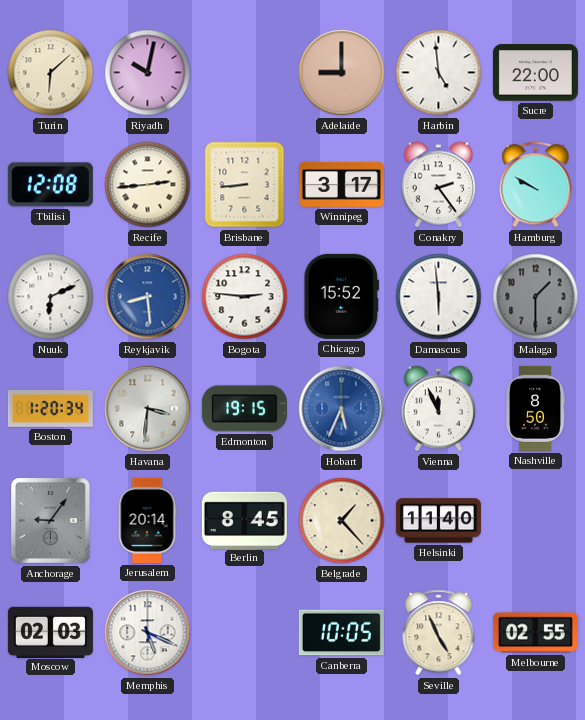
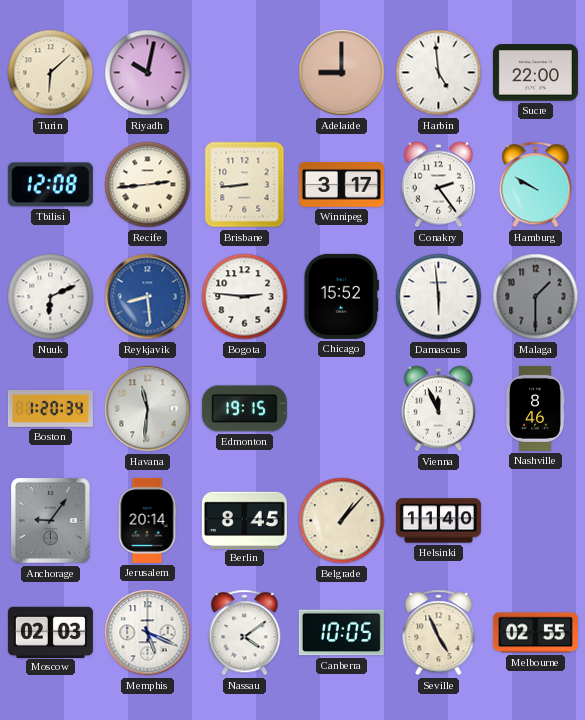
Havana: 3:31 -> 11:31
Hobart: 5:34 -> none
Nashville: 8:50 -> 8:46
Belgrade: 1:23 -> 1:07
Nassau: none -> 4:09
